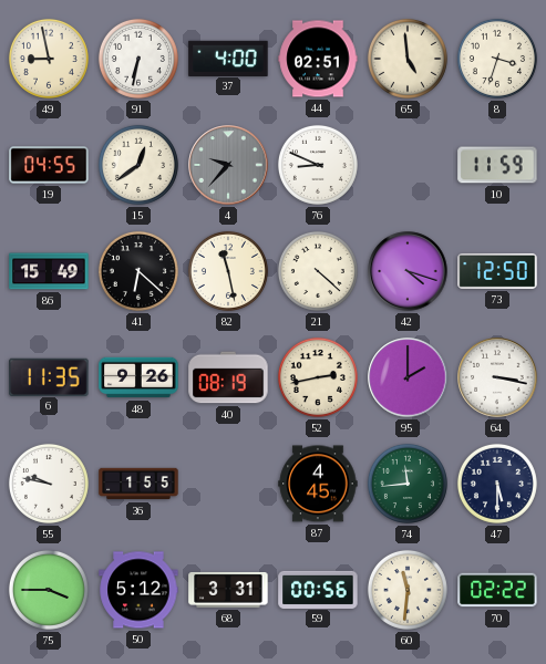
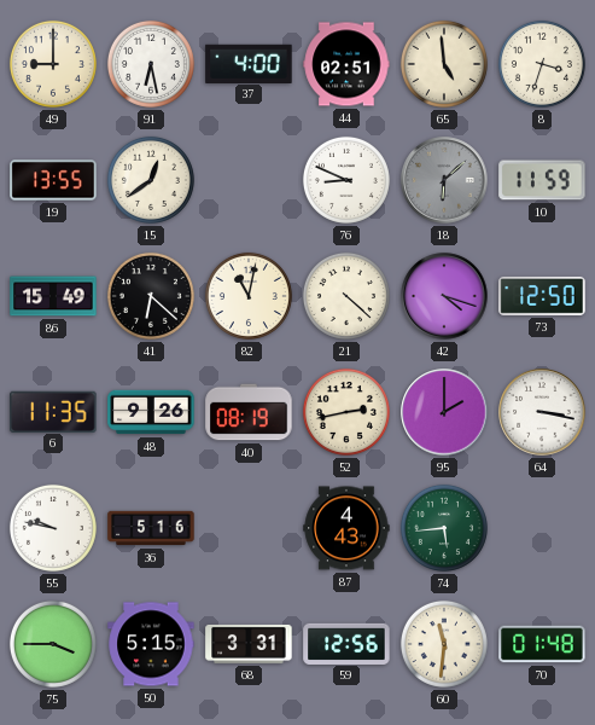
49: 8:58 -> 9:00
91: 6:32 -> 6:28
19: 04:55 -> 13:55
4: 9:37 -> none
18: none -> 6:08
82: 11:28 -> 11:02
36: 1:55 -> 5:16
87: 4:45 -> 4:43
74: 11:44 -> 5:44
47: 5:30 -> none
50: 5:12 -> 5:15
59: 00:56 -> 12:56
70: 02:22 -> 01:48
